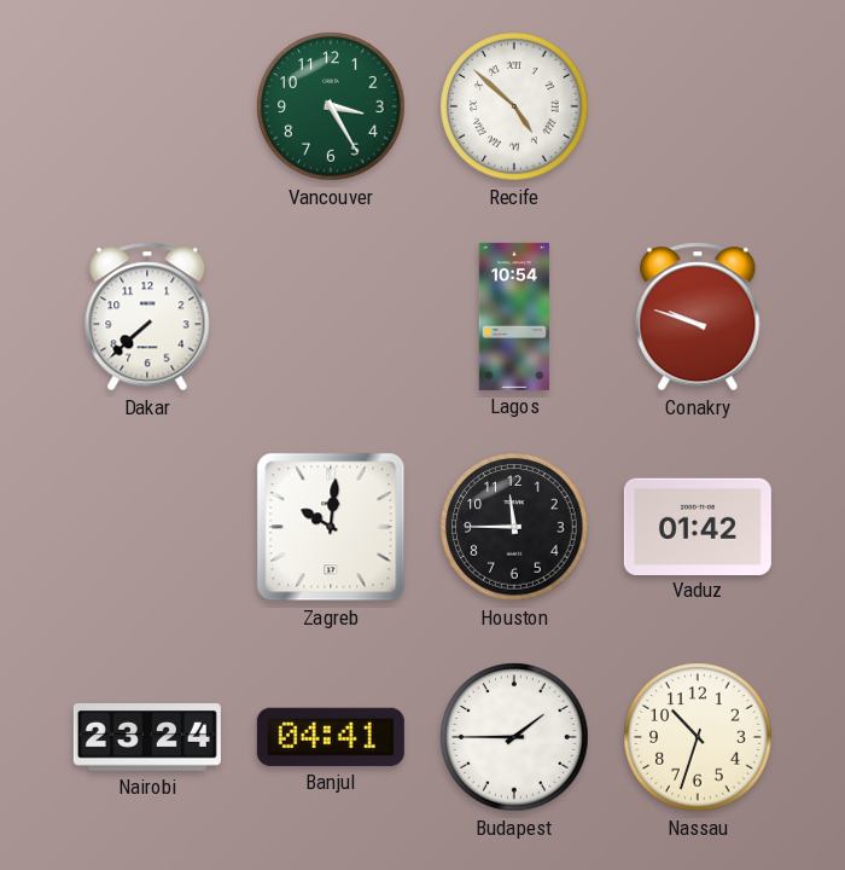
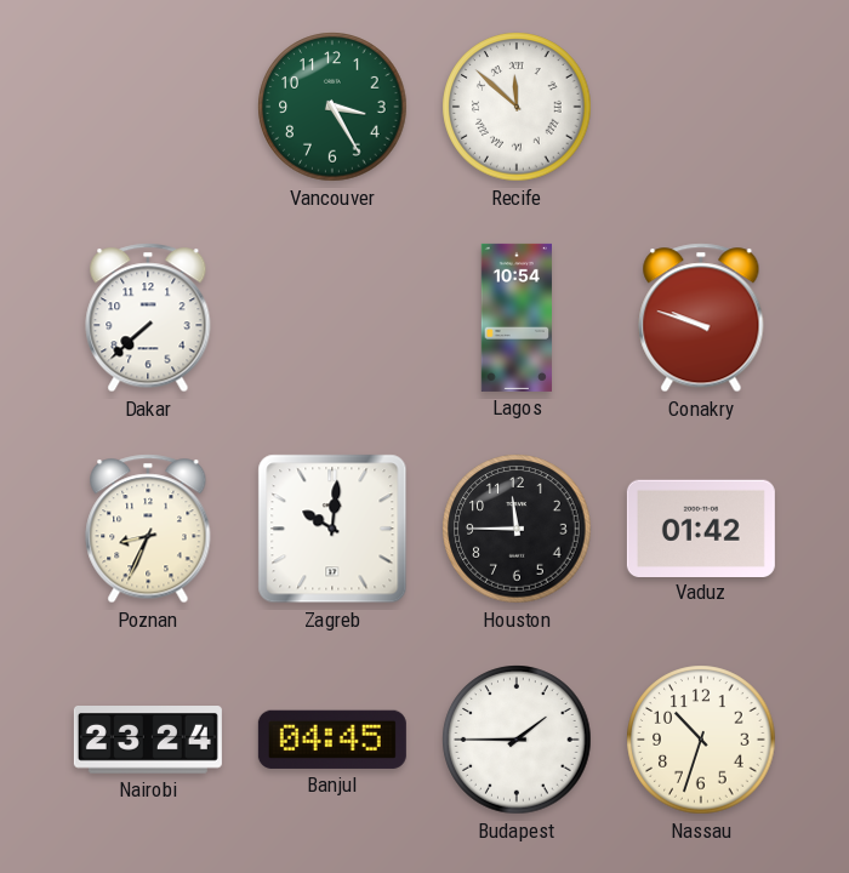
Recife: 4:52 -> 11:52
Poznan: none -> 8:34
Banjul: 04:41 -> 04:45
